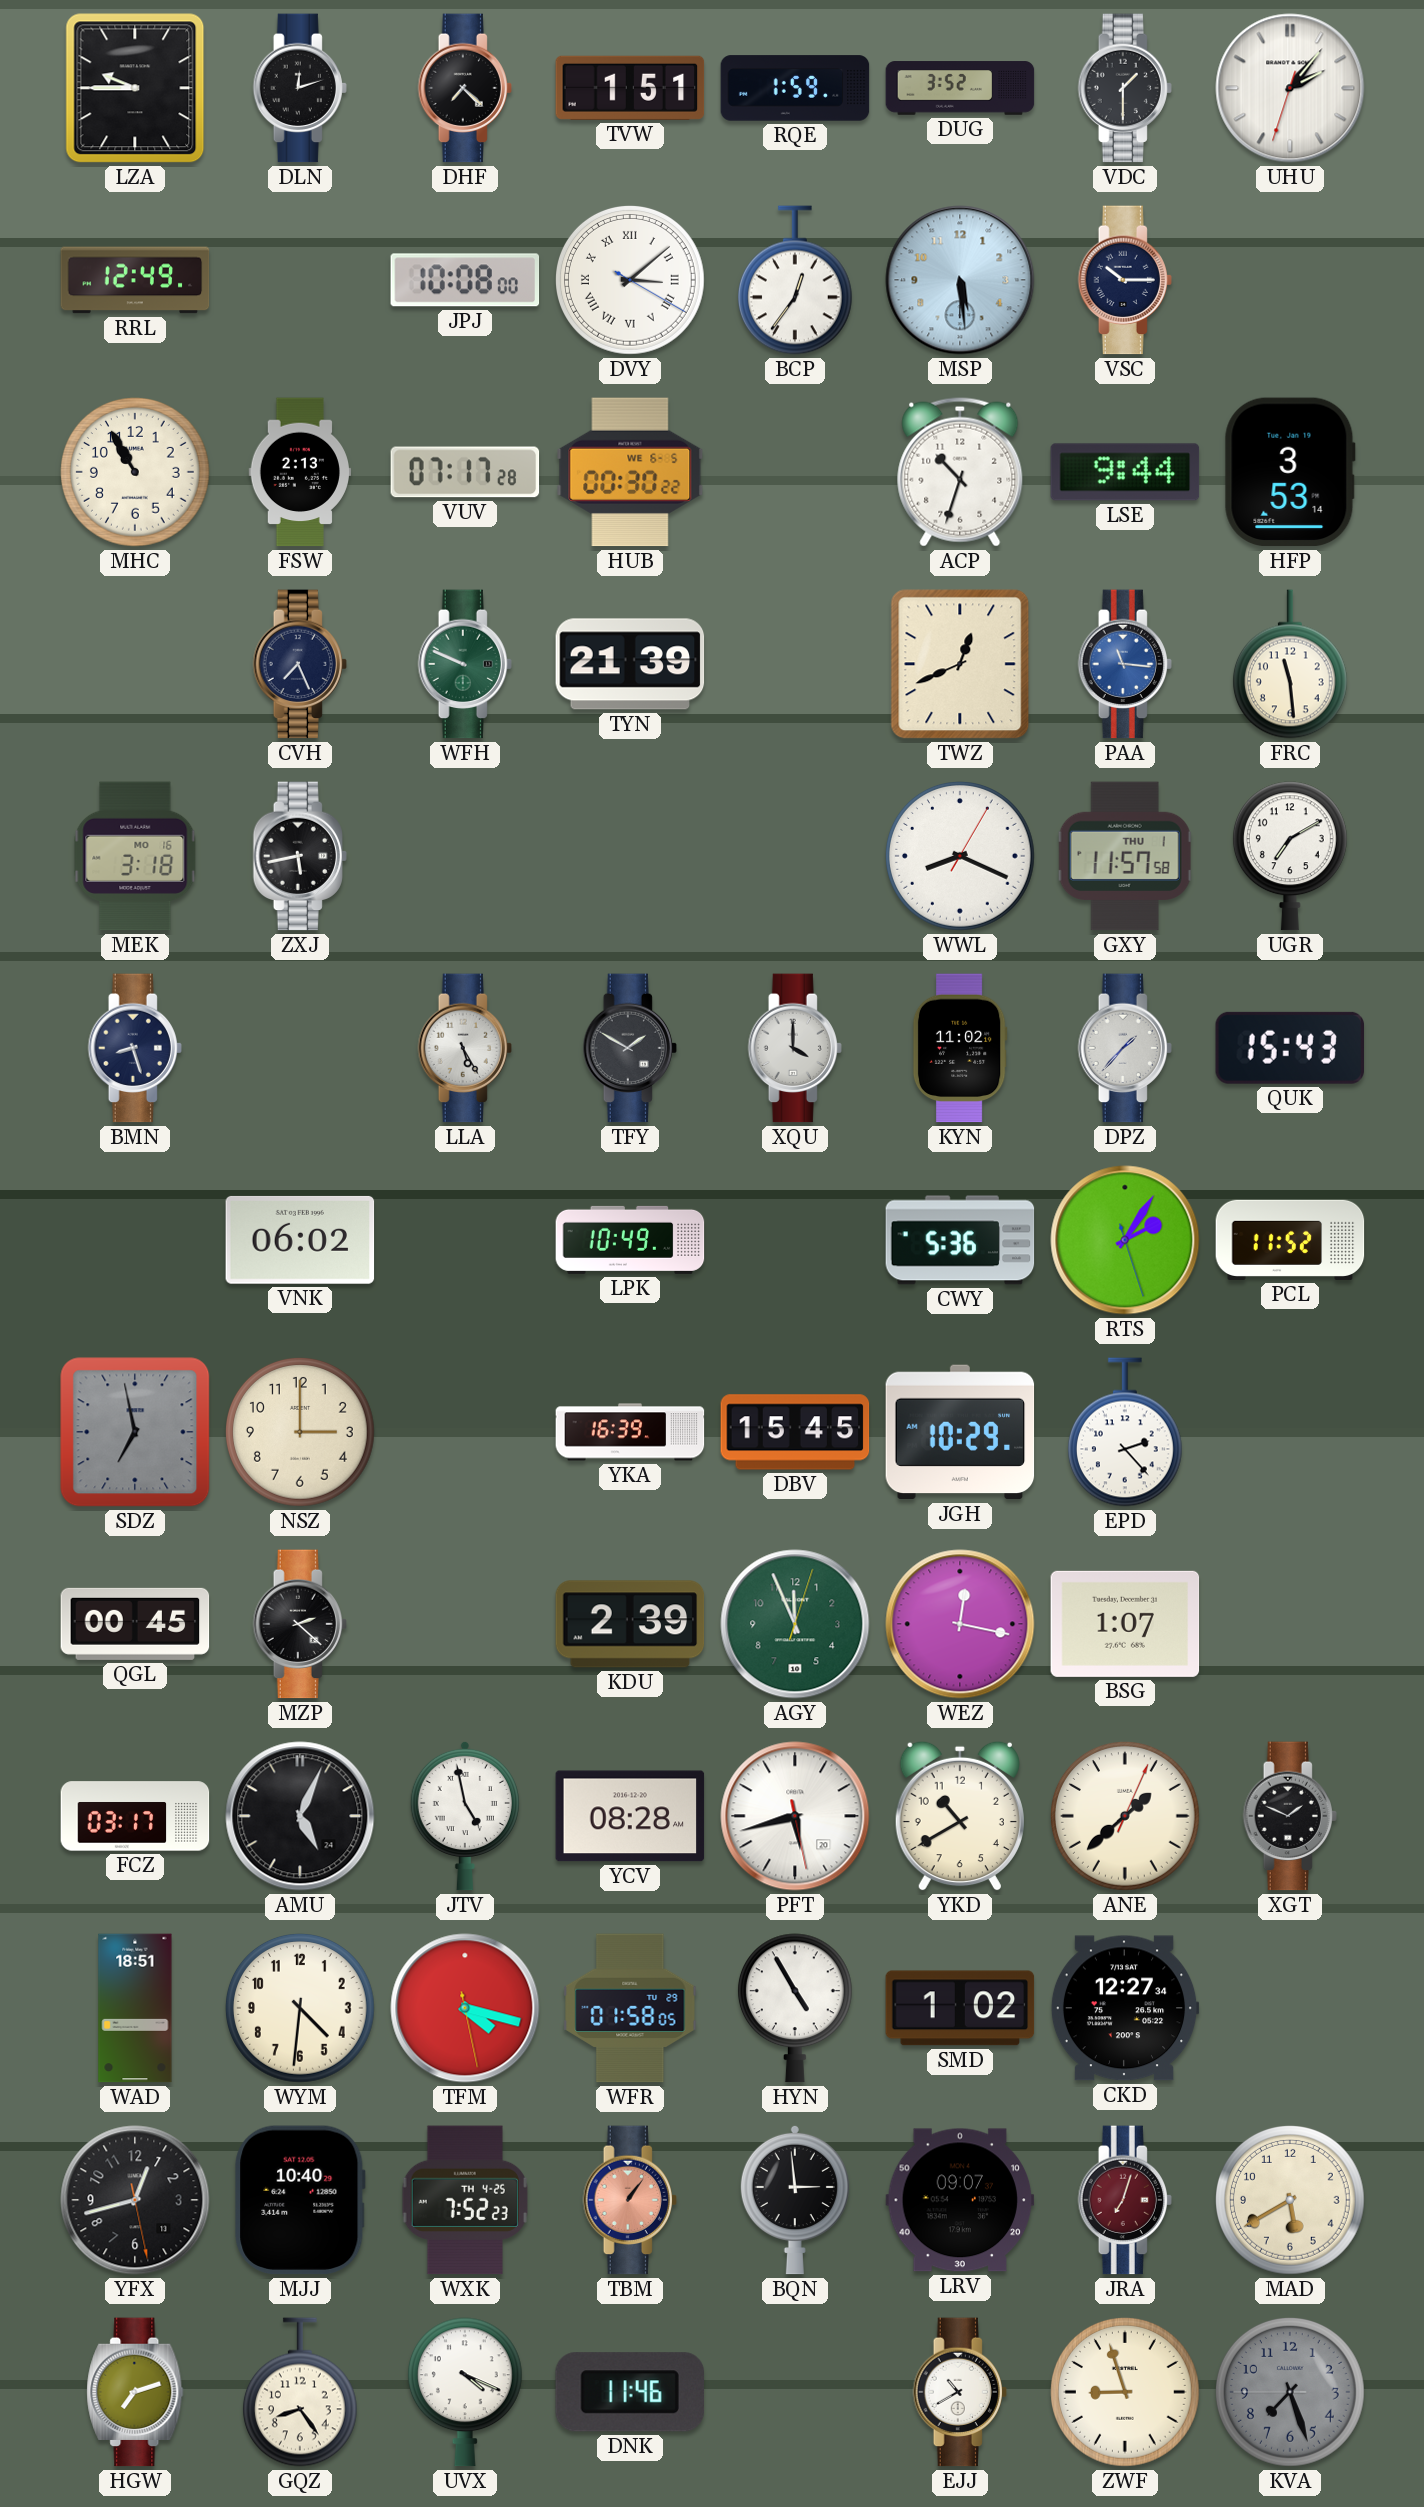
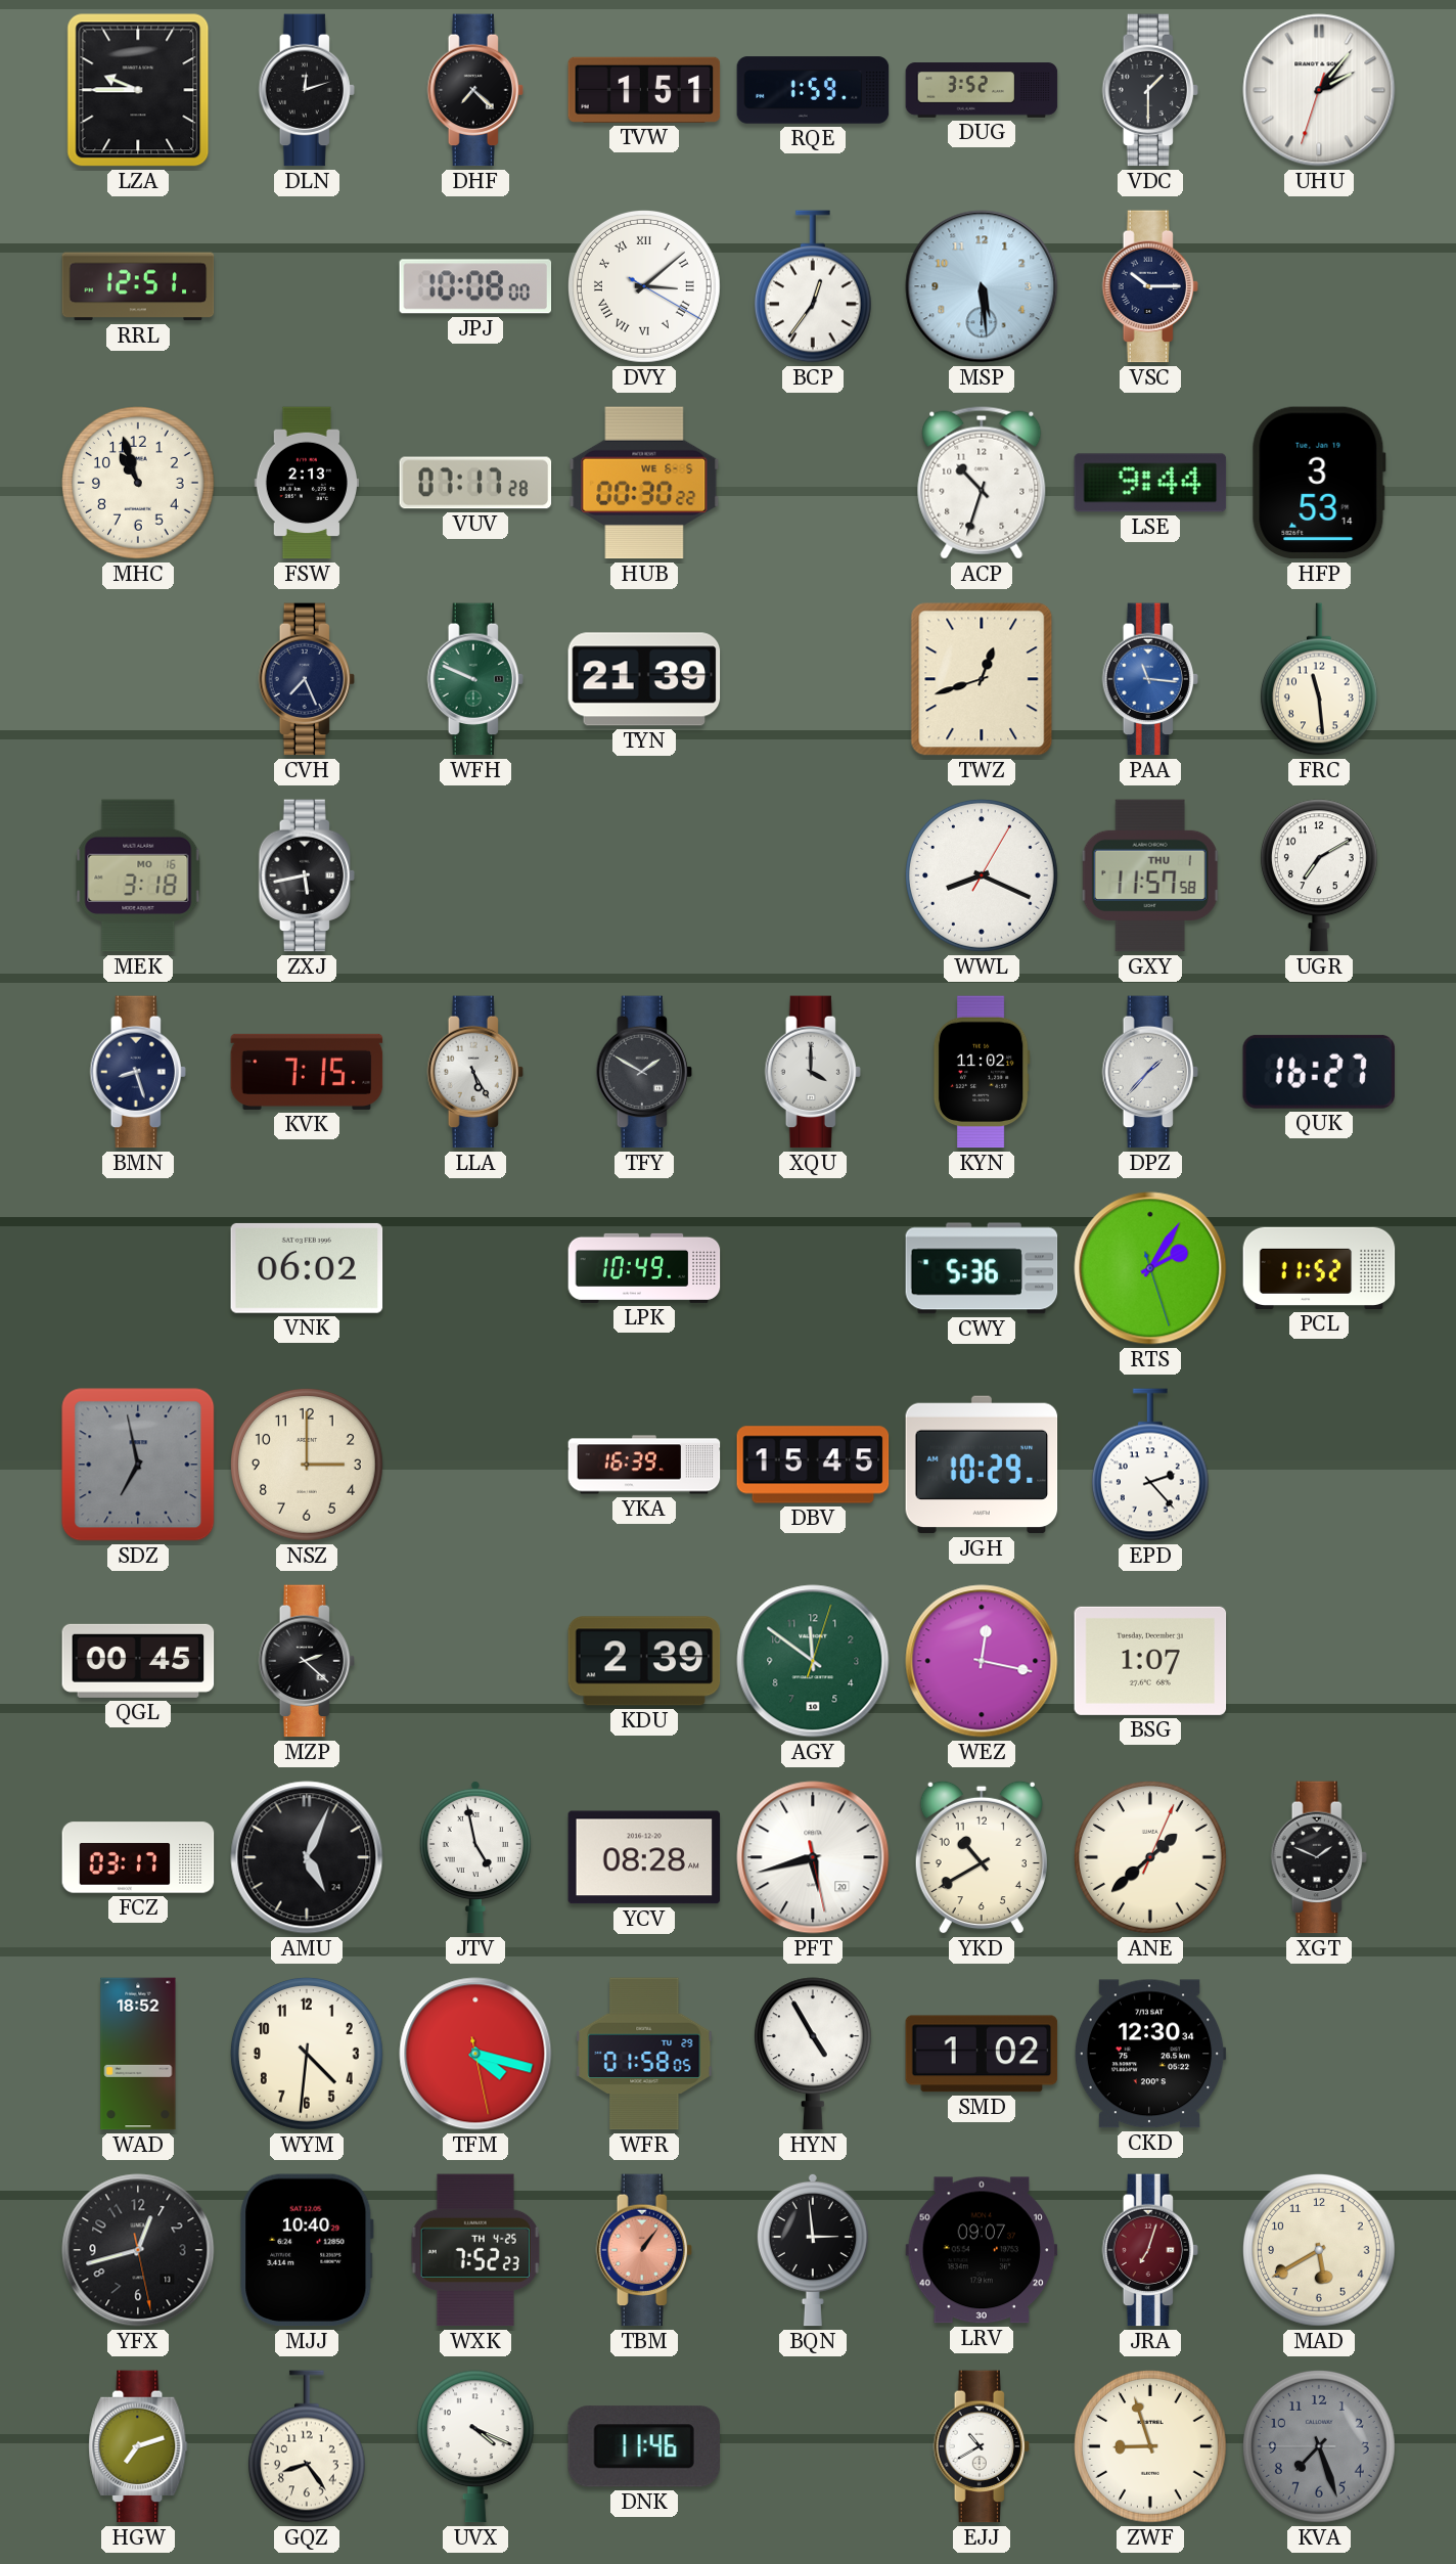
RRL: 12:49 -> 12:51
MHC: 10:55 -> 10:57
TWZ: 12:41 -> 12:42
KVK: none -> 7:15
QUK: 15:43 -> 16:27
AGY: 11:56 -> 11:51
WAD: 18:51 -> 18:52
CKD: 12:27 -> 12:30
